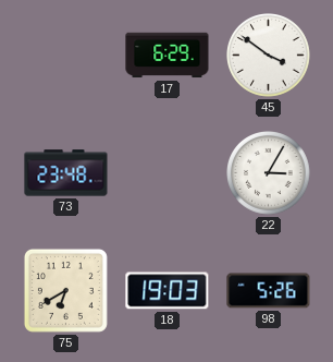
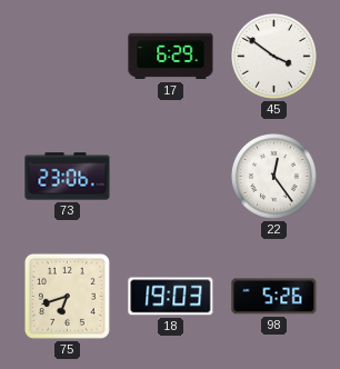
73: 23:48 -> 23:06
22: 3:05 -> 12:24
75: 6:40 -> 6:42
